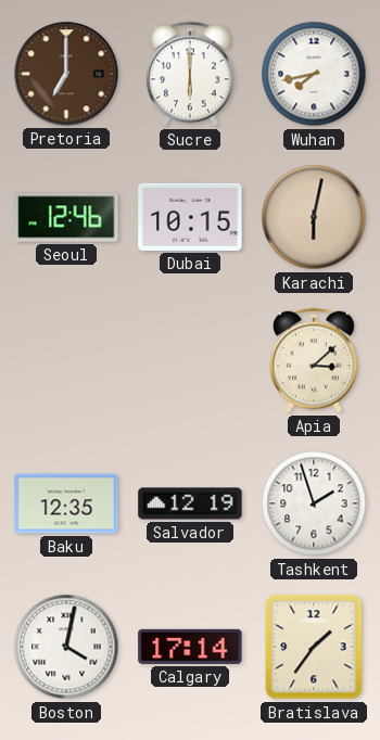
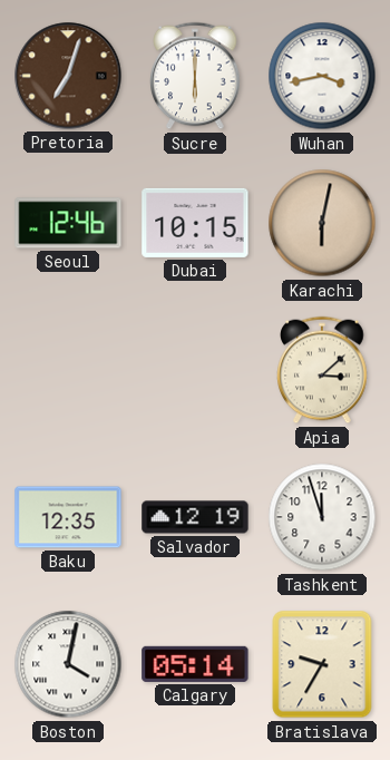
Pretoria: 7:00 -> 7:03
Wuhan: 7:43 -> 3:43
Tashkent: 1:57 -> 11:57
Calgary: 17:14 -> 05:14
Bratislava: 1:36 -> 9:35
